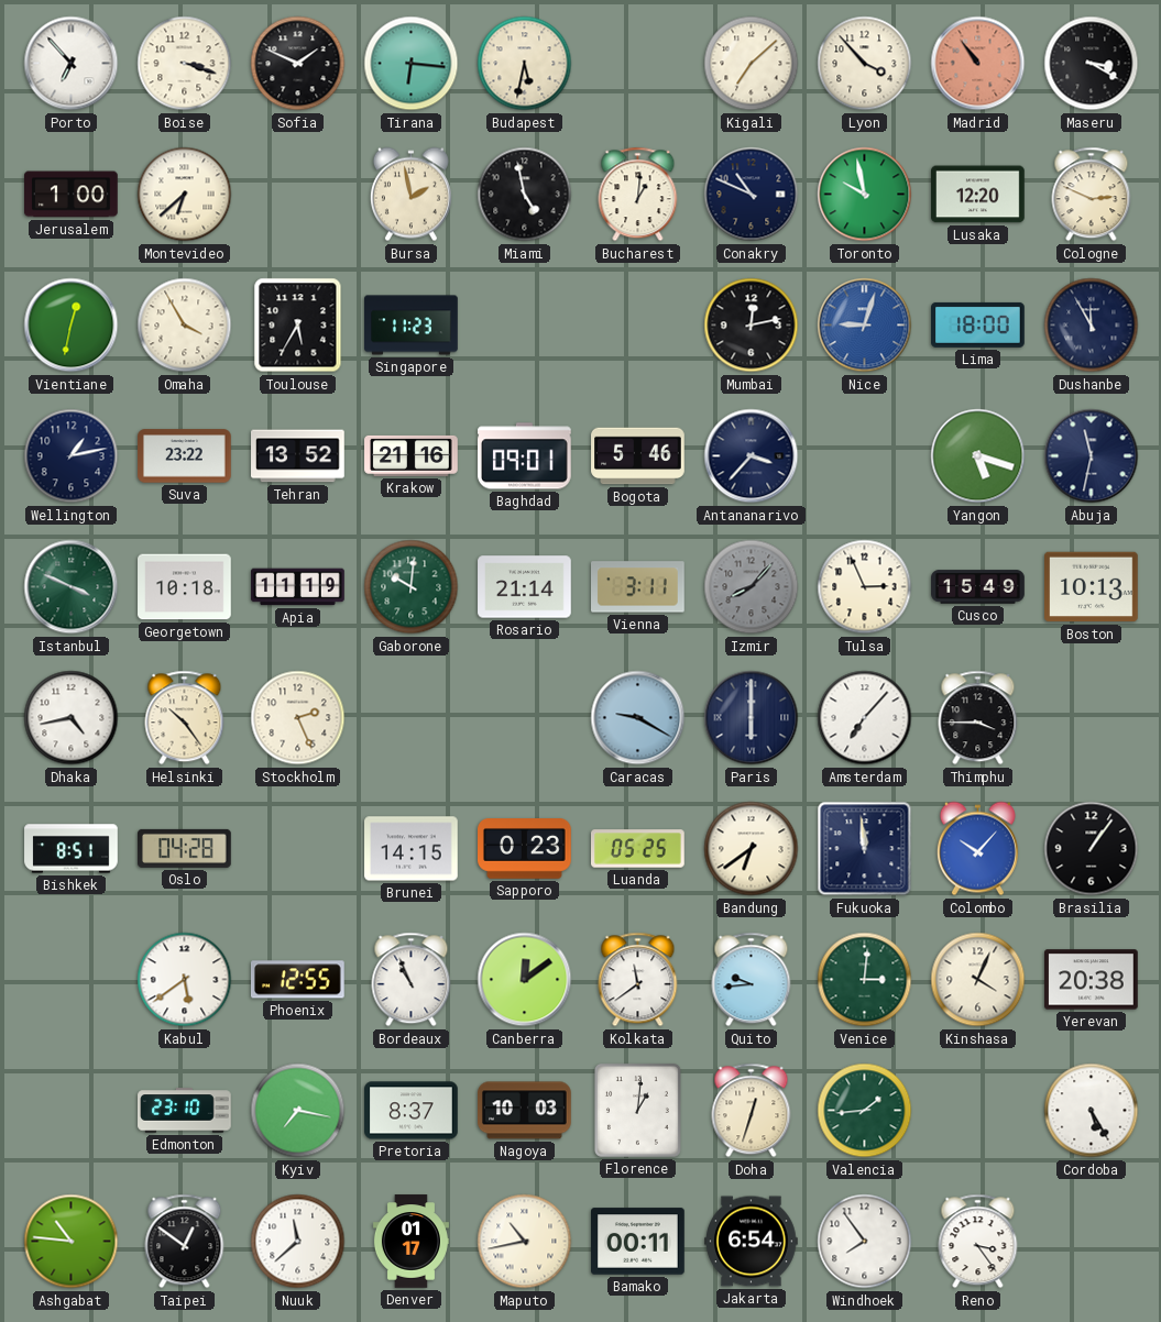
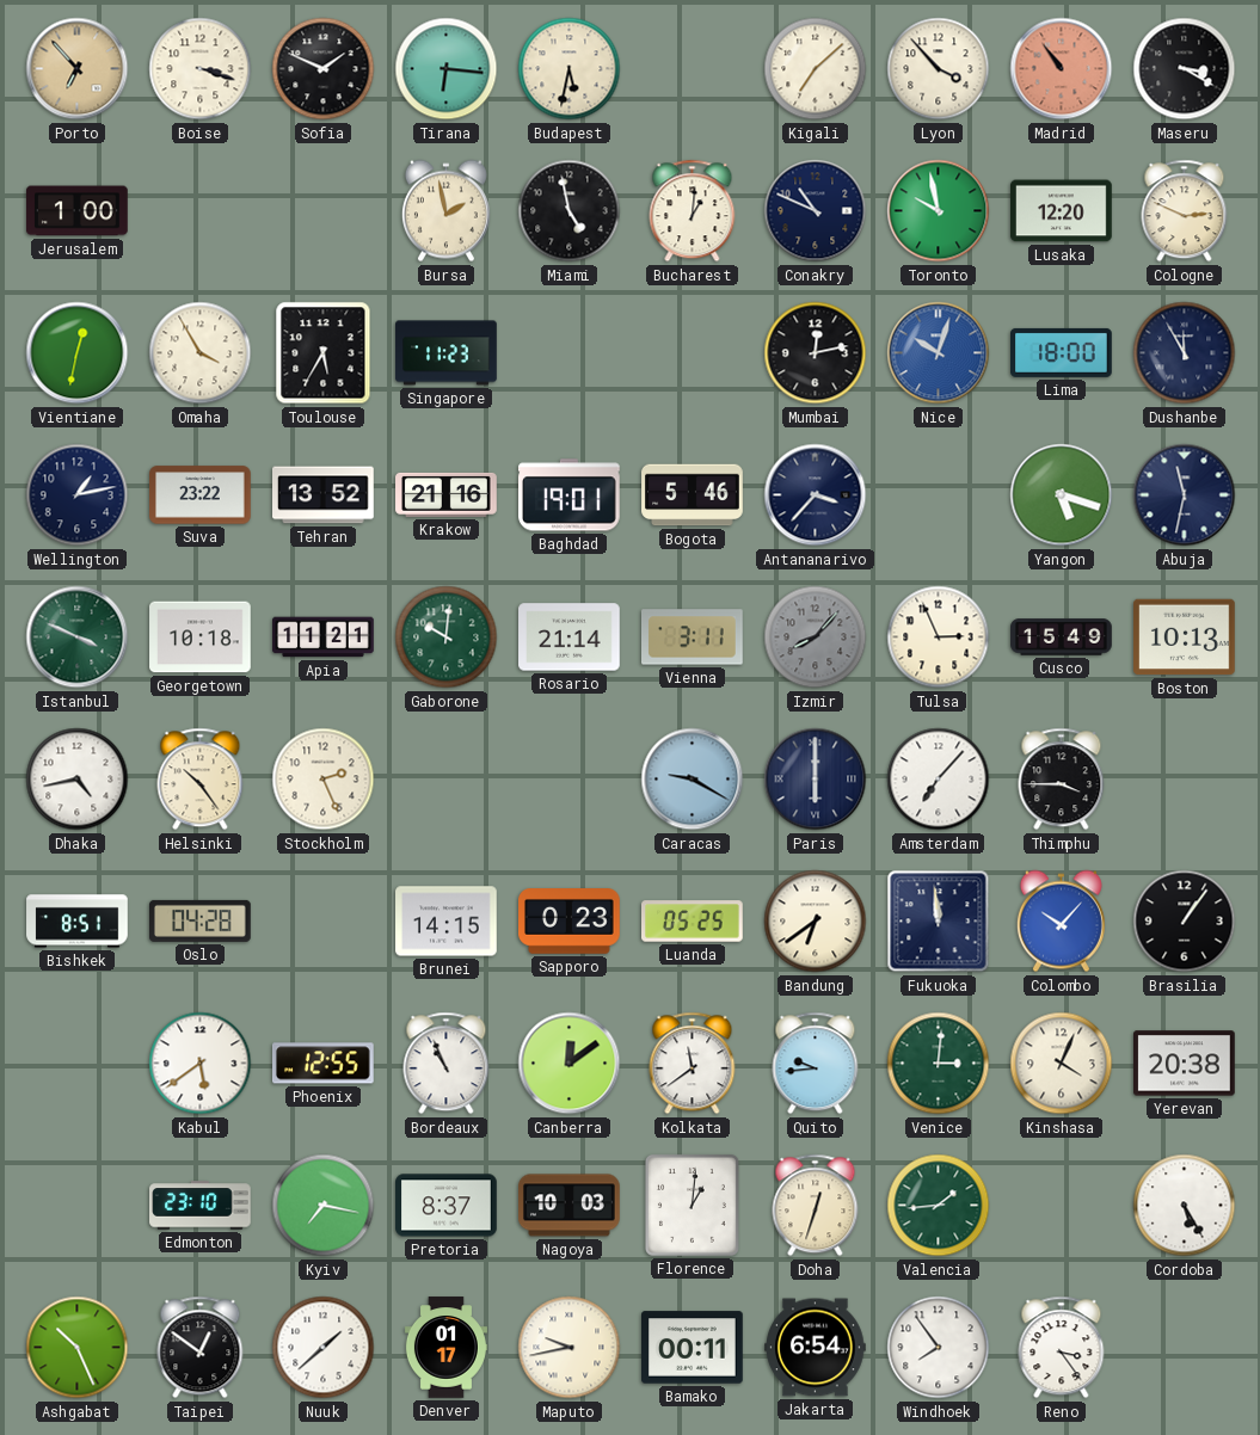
Porto dial: white -> champagne
Montevideo: 6:38 -> none
Nice: 9:03 -> 10:03
Baghdad: 09:01 -> 19:01
Apia: 11:19 -> 11:21
Ashgabat: 10:46 -> 10:26
Nuuk: 11:38 -> 1:38
Maputo: 10:43 -> 9:43
